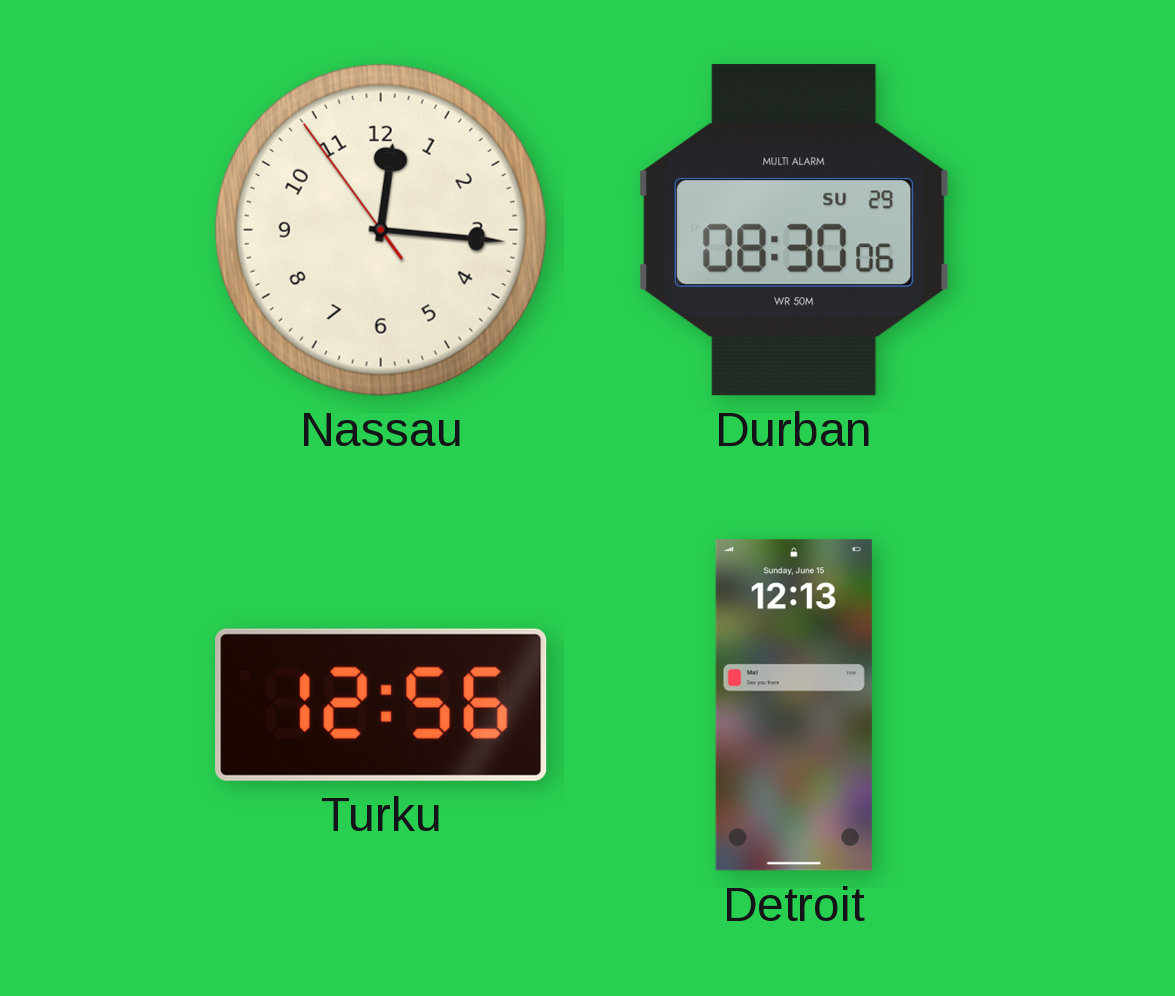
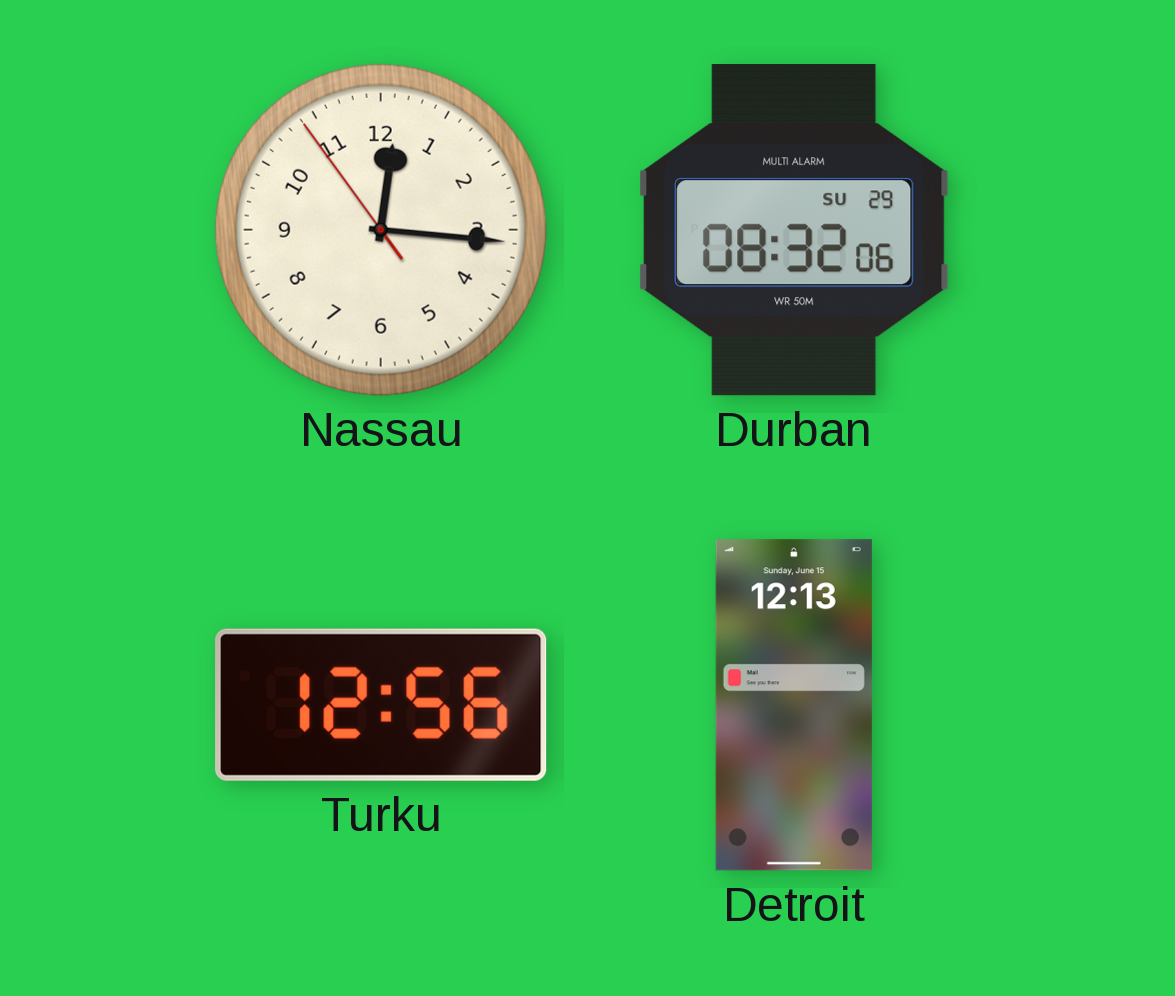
Durban: 08:30 -> 08:32
